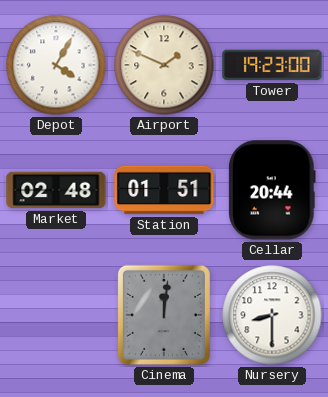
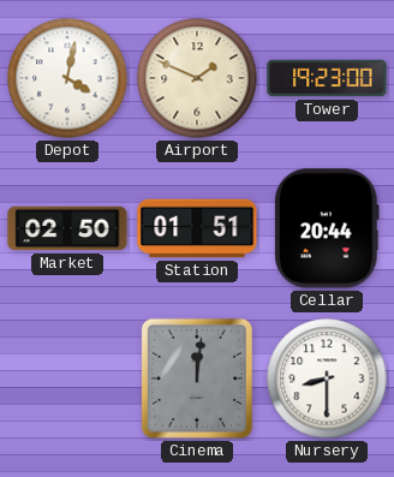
Depot: 4:05 -> 4:02
Market: 02:48 -> 02:50
